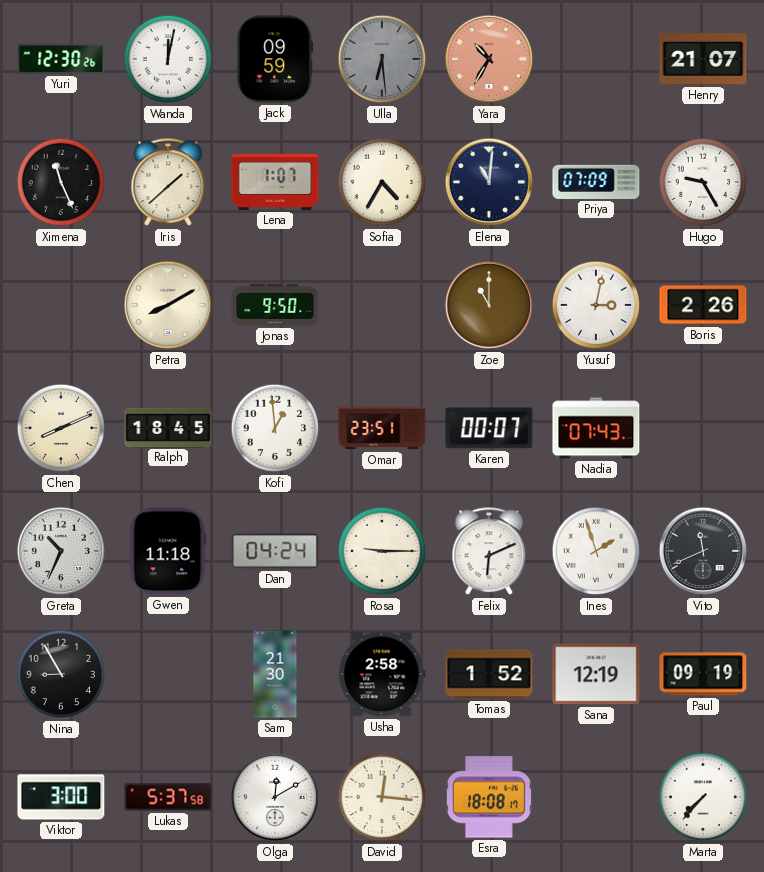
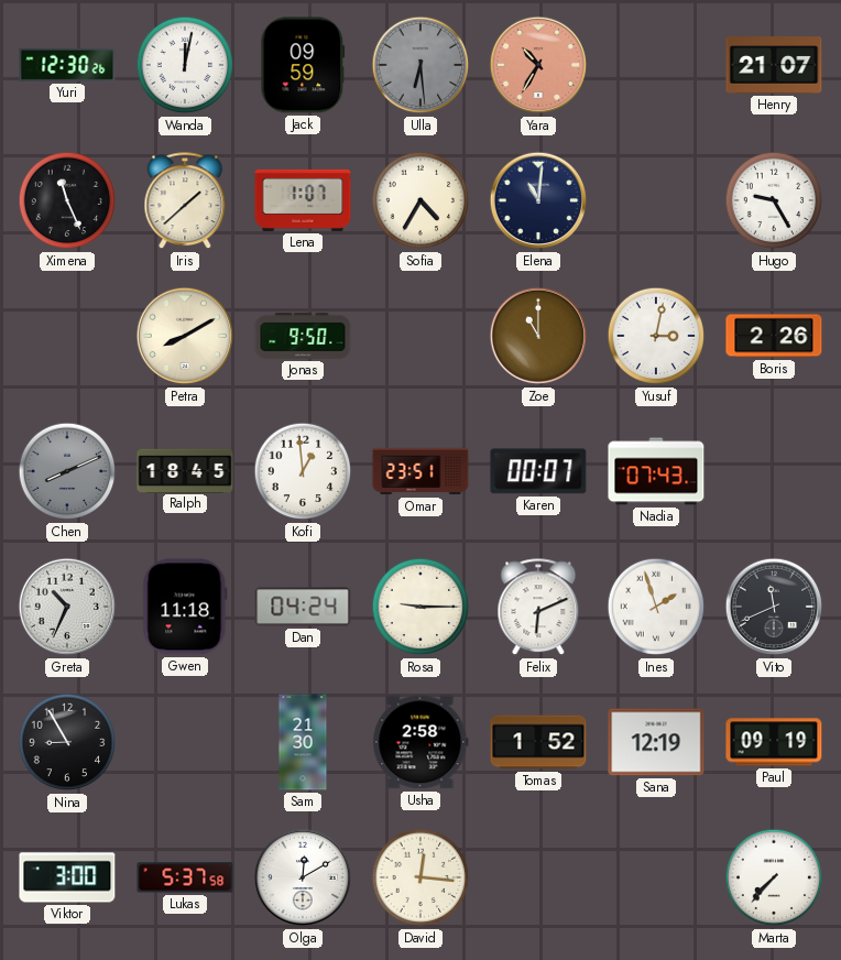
Priya: 07:09 -> none
Chen dial: cream -> grey
Esra: 18:08 -> none
